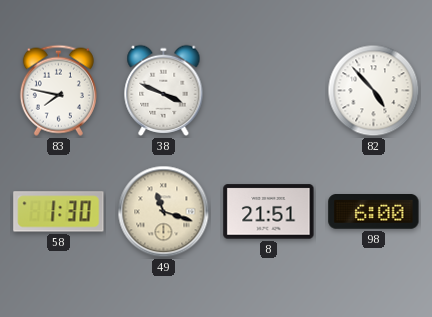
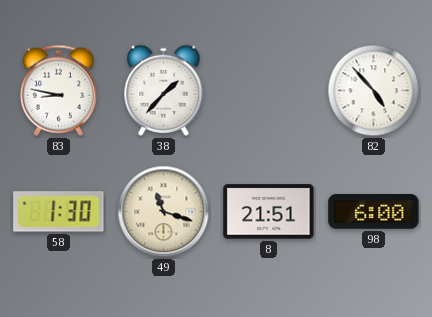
83: 7:47 -> 8:47
38: 3:49 -> 1:37
